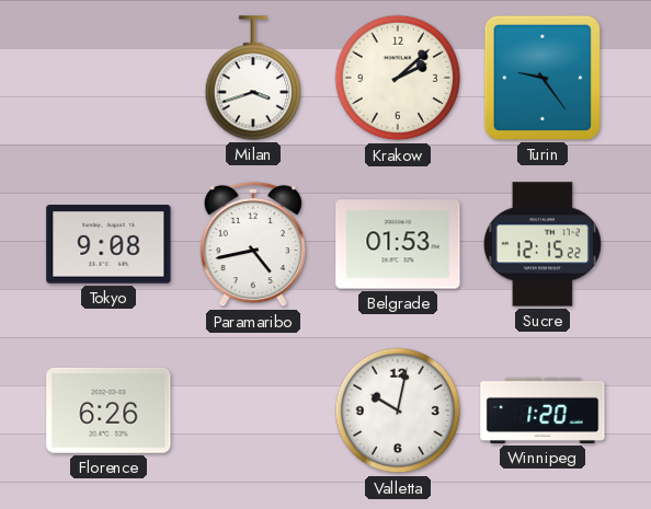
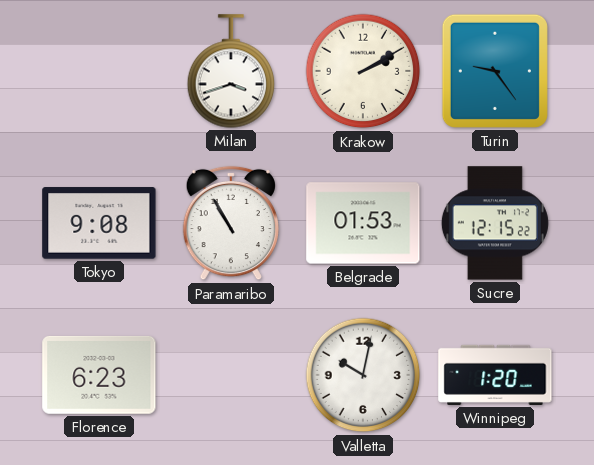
Krakow: 2:08 -> 2:10
Paramaribo: 4:43 -> 10:55
Florence: 6:26 -> 6:23
